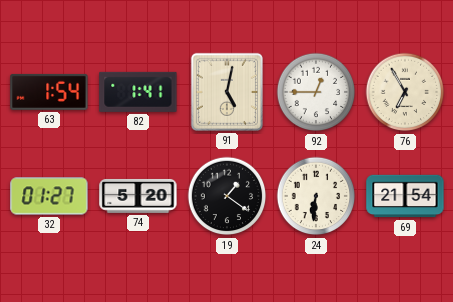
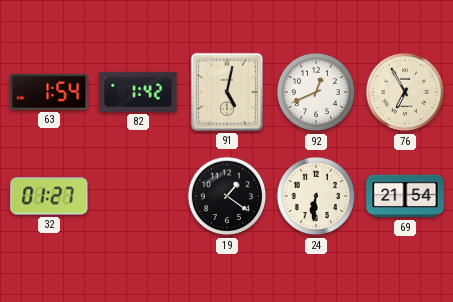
82: 1:41 -> 1:42
92: 12:45 -> 12:41
74: 5:20 -> none
